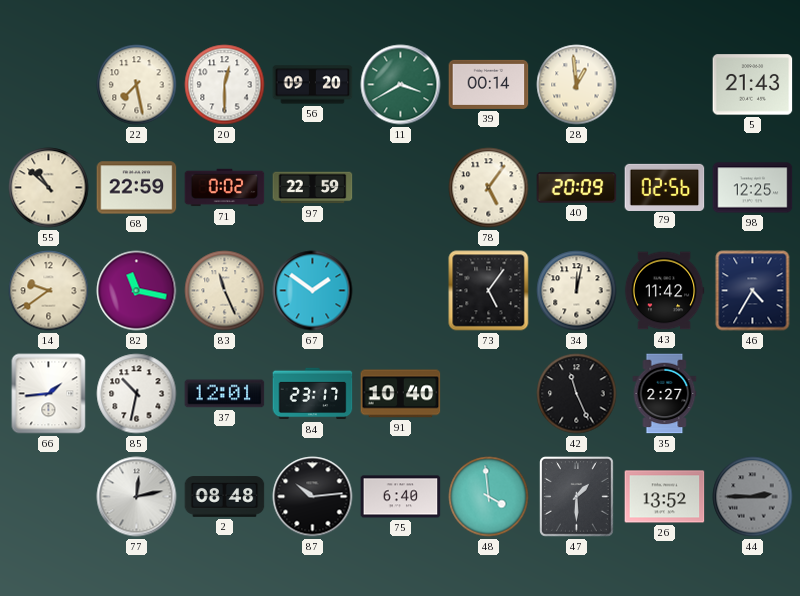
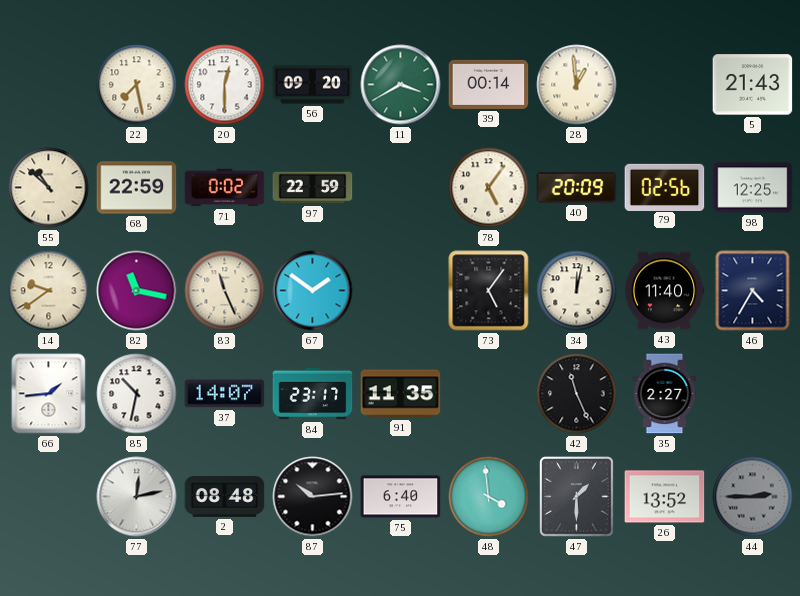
43: 11:42 -> 11:40
37: 12:01 -> 14:07
91: 10:40 -> 11:35
